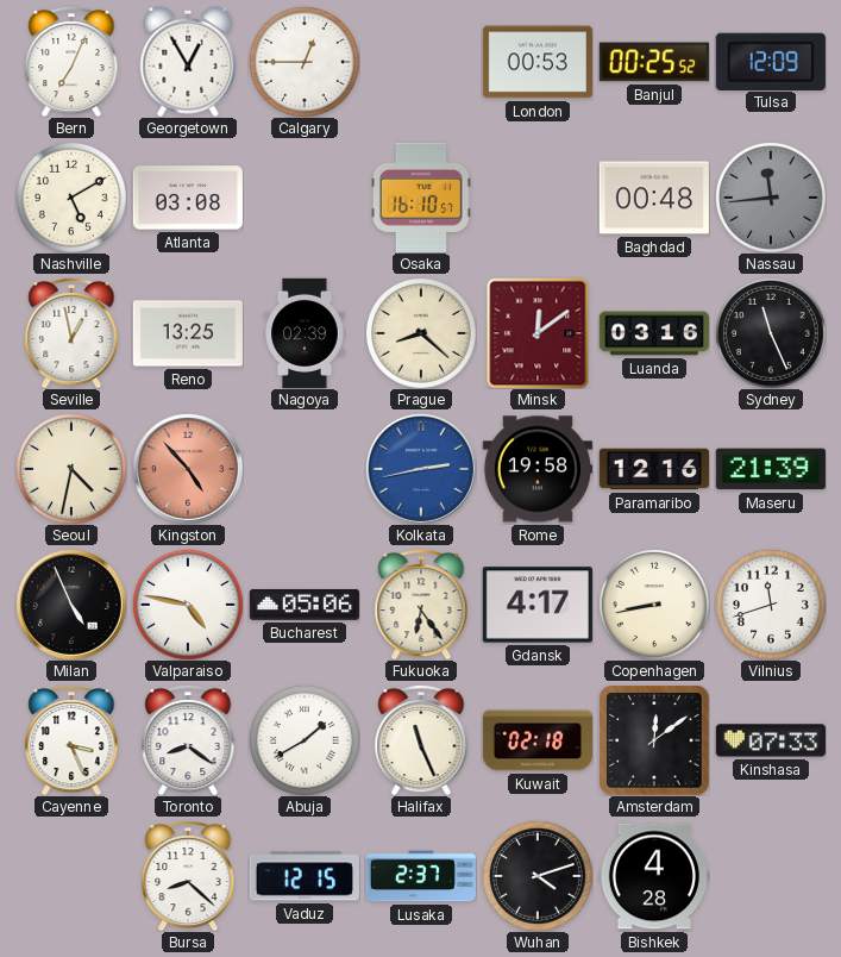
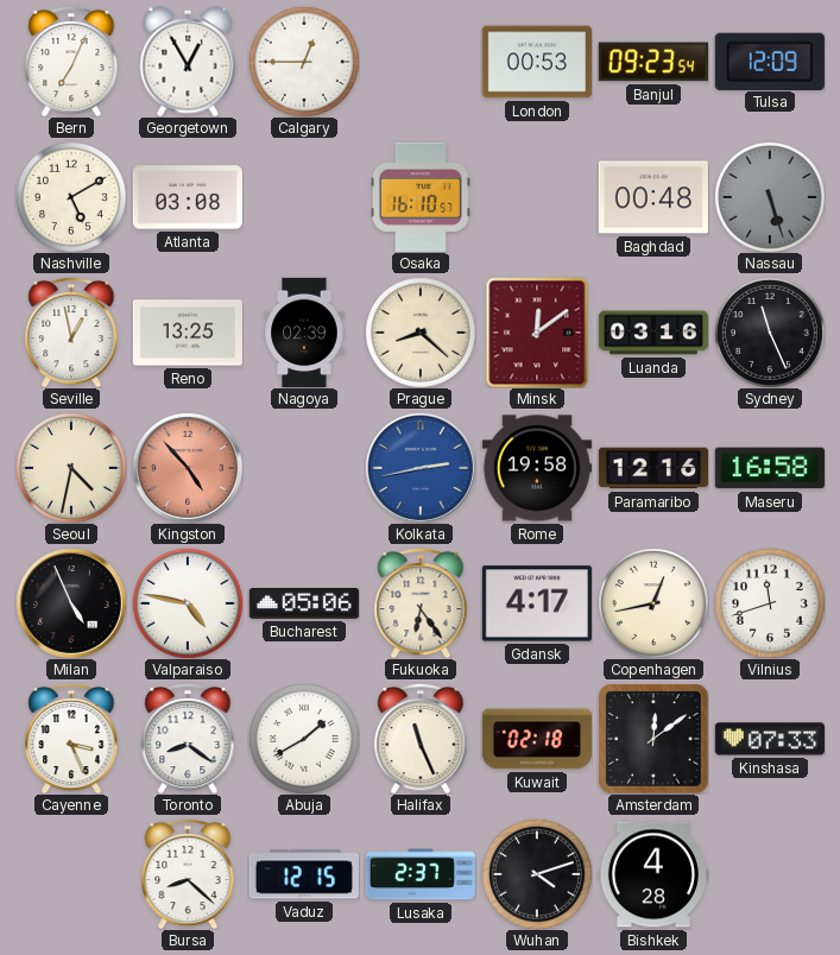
Banjul: 00:25 -> 09:23
Nassau: 11:44 -> 5:27
Maseru: 21:39 -> 16:58
Copenhagen: 8:43 -> 12:43
